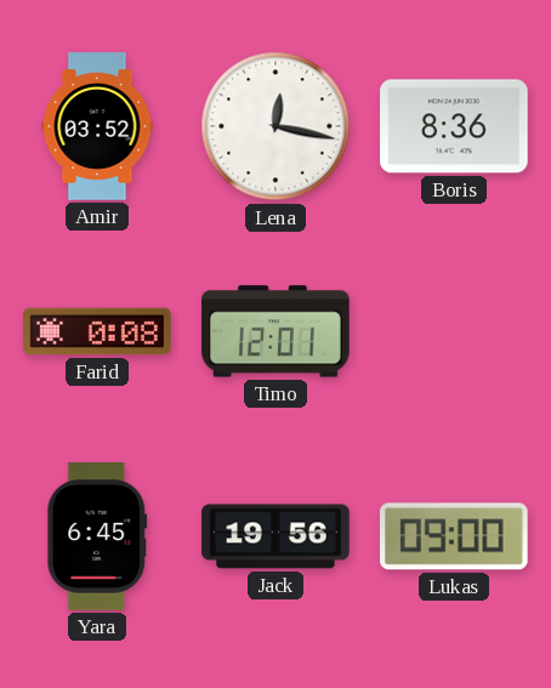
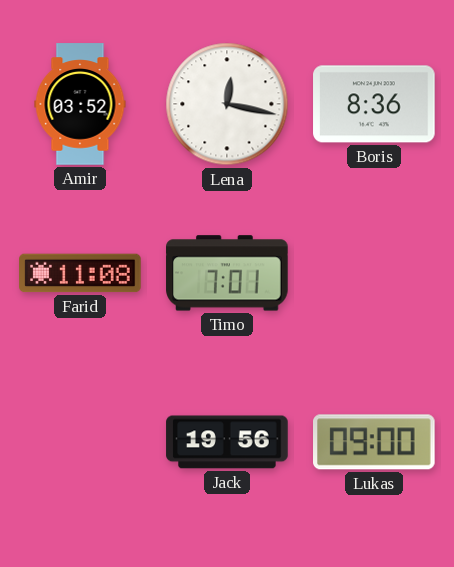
Farid: 0:08 -> 11:08
Timo: 12:01 -> 7:01
Yara: 6:45 -> none
